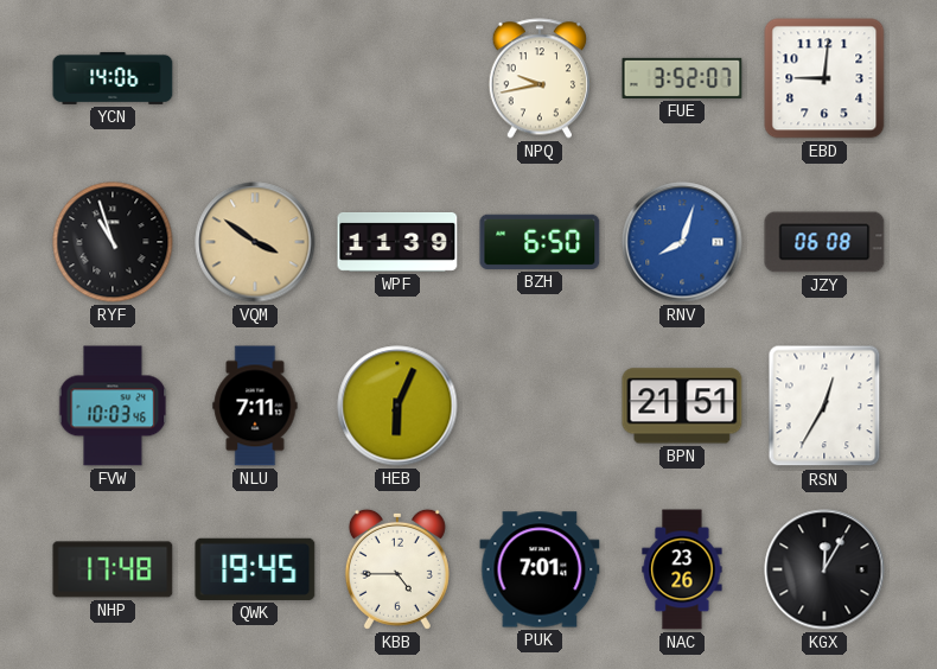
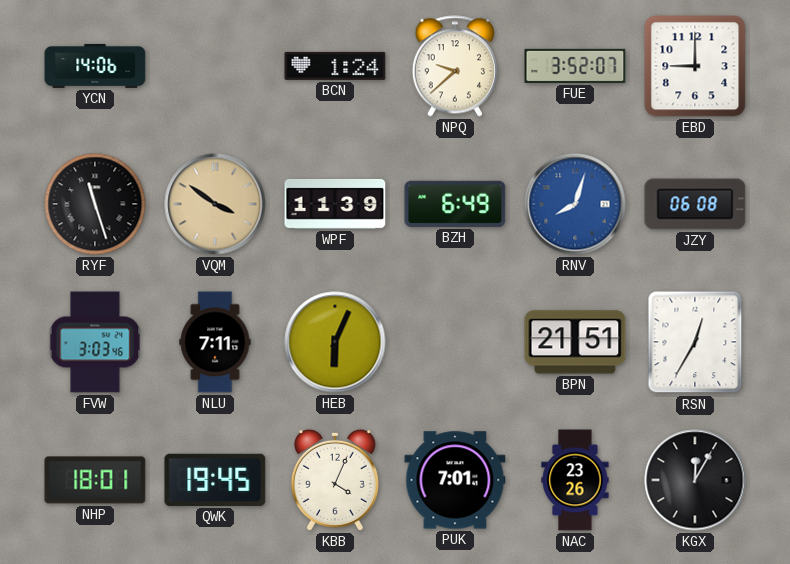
BCN: none -> 1:24
NPQ: 9:43 -> 9:38
EBD: 9:01 -> 9:00
RYF: 10:57 -> 11:27
BZH: 6:50 -> 6:49
FVW: 10:03 -> 3:03
NHP: 17:48 -> 18:01
KBB: 4:45 -> 4:04
